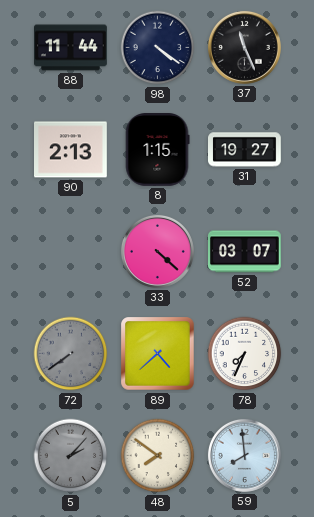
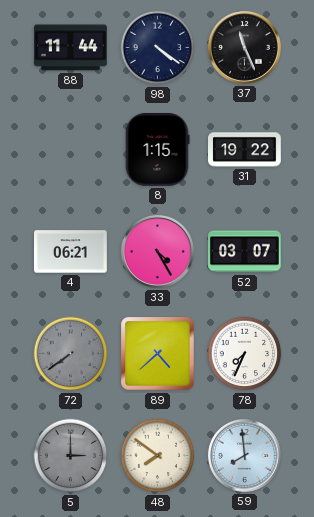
90: 2:13 -> none
31: 19:27 -> 19:22
4: none -> 06:21
33: 4:22 -> 4:25
5: 2:07 -> 3:00
